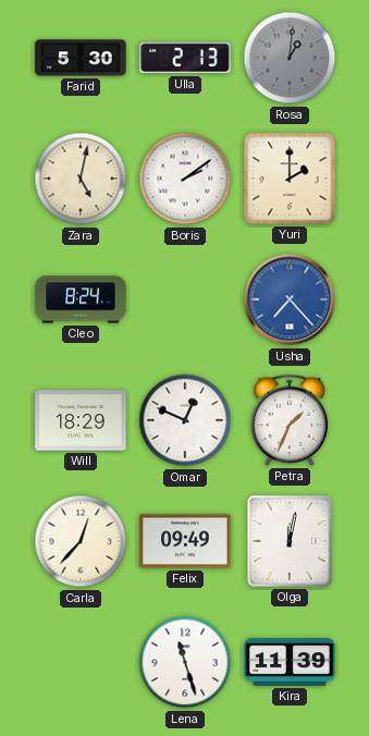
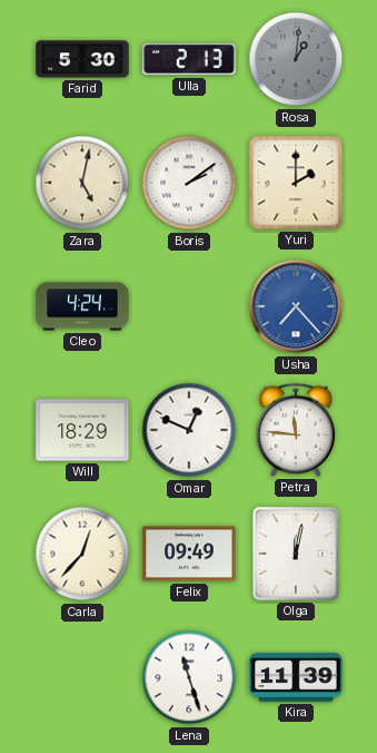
Cleo: 8:24 -> 4:24
Petra: 1:34 -> 11:46
